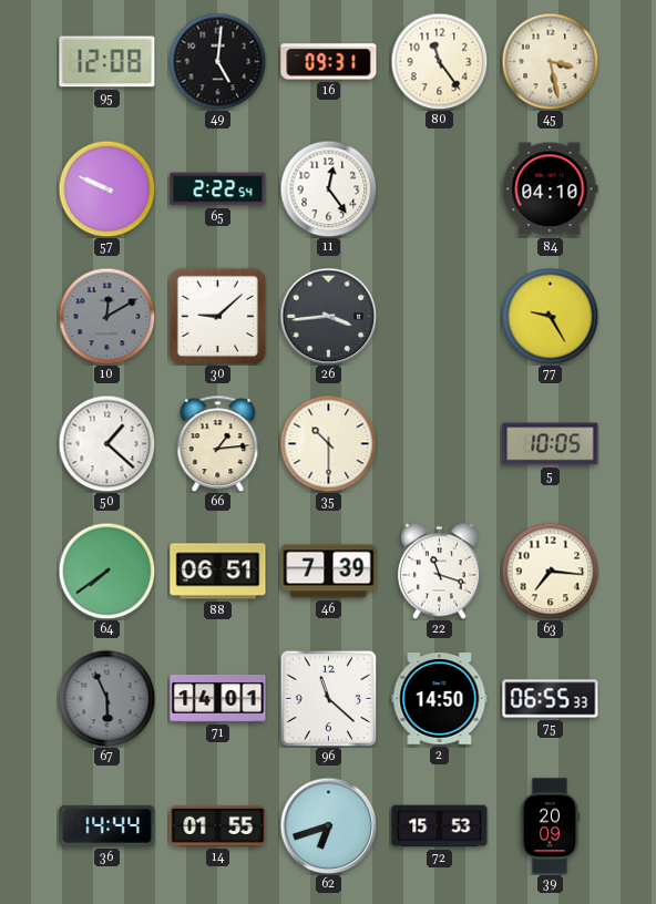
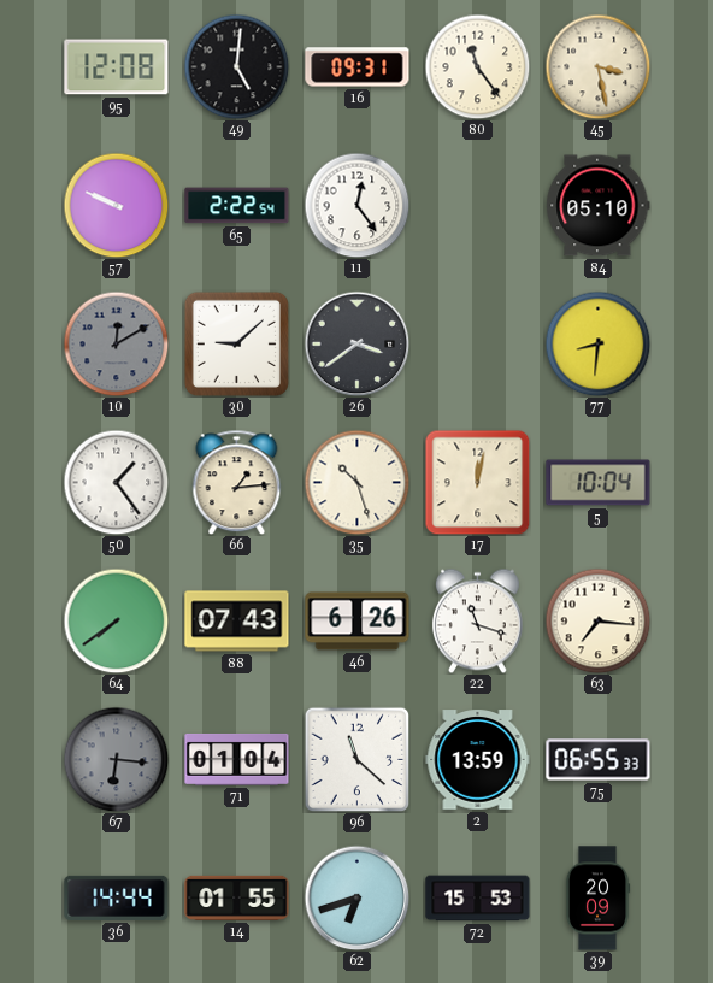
84: 04:10 -> 05:10
26: 3:44 -> 3:39
77: 9:25 -> 8:31
50: 1:22 -> 1:24
35: 10:30 -> 10:27
17: none -> 12:02
5: 10:05 -> 10:04
88: 06:51 -> 07:43
46: 7:39 -> 6:26
67: 5:56 -> 6:16
71: 14:01 -> 01:04
2: 14:50 -> 13:59
